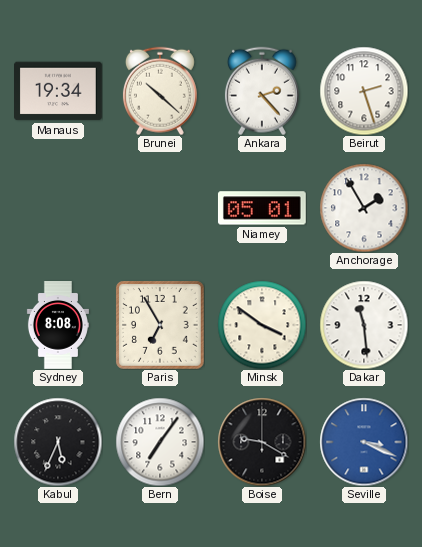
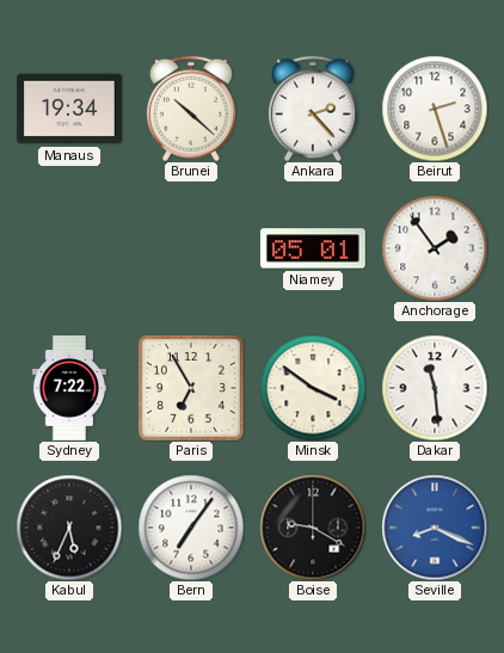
Anchorage: 1:55 -> 1:54
Sydney: 8:08 -> 7:22
Seville: 3:19 -> 8:19
